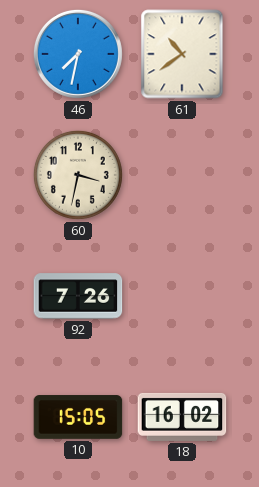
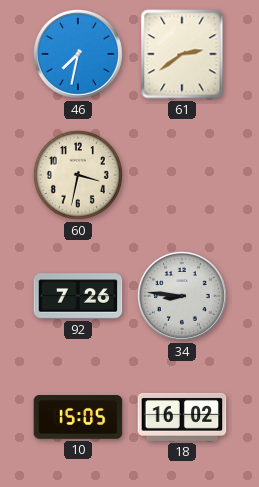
61: 10:39 -> 2:39
34: none -> 8:46
